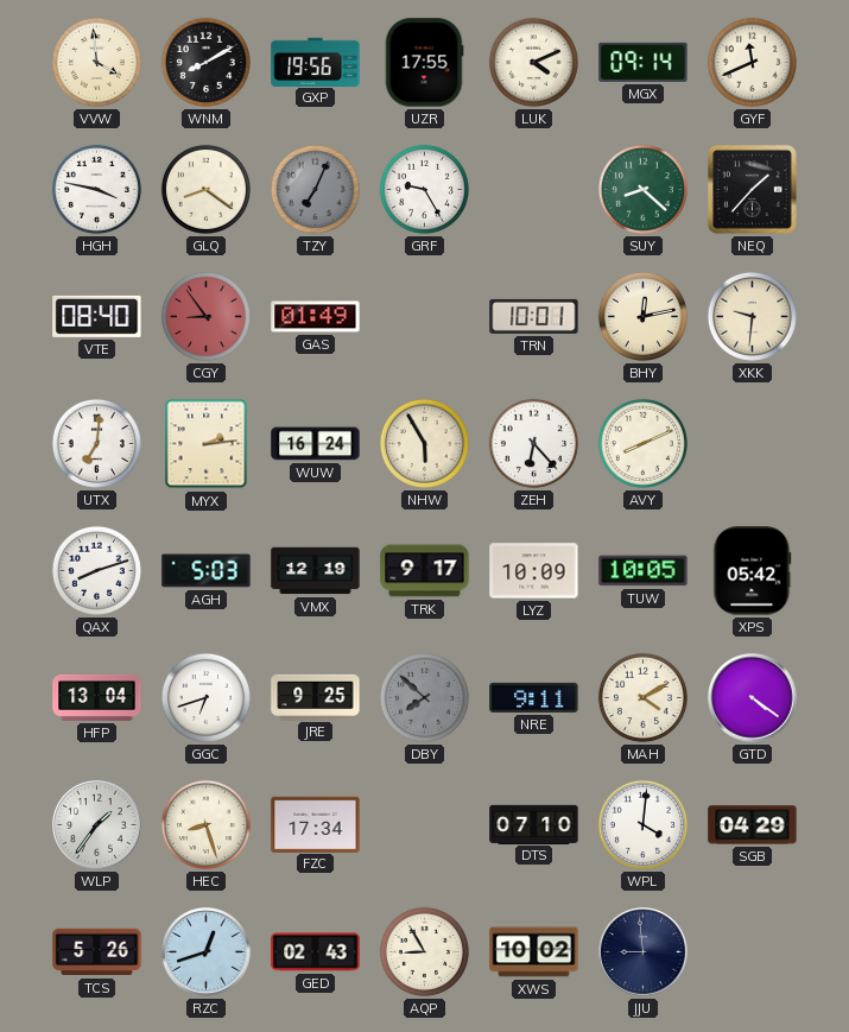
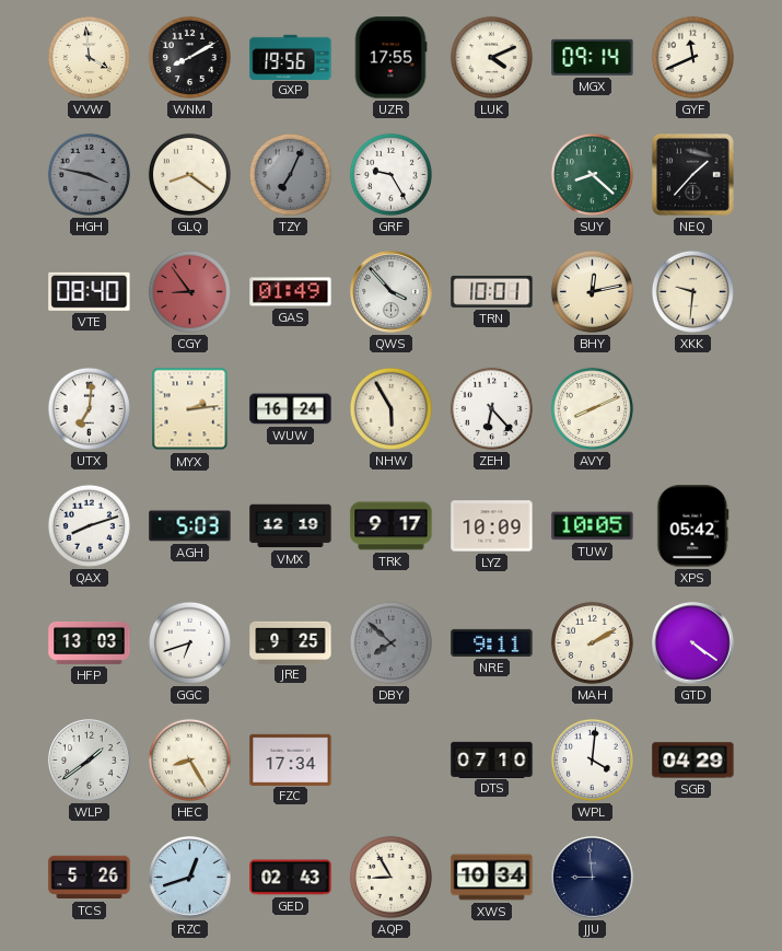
HGH dial: white -> grey
QWS: none -> 3:53
HFP: 13:04 -> 13:03
MAH: 4:10 -> 2:10
WLP: 1:36 -> 1:39
HEC: 8:27 -> 8:25
XWS: 10:02 -> 10:34
